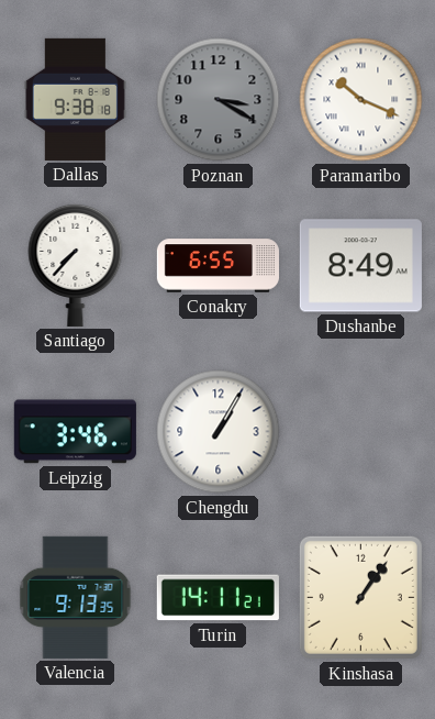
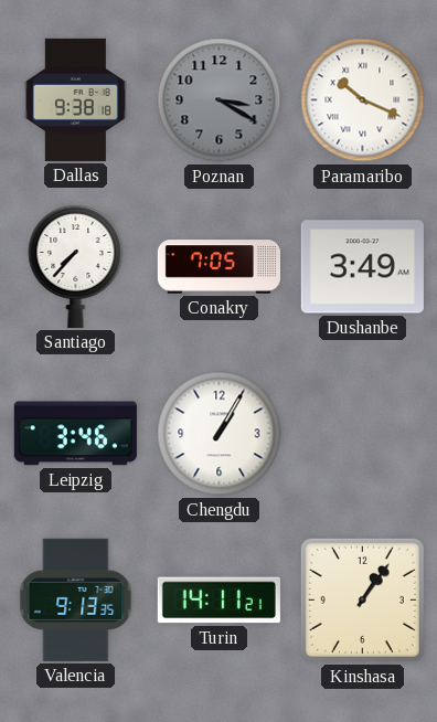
Conakry: 6:55 -> 7:05
Dushanbe: 8:49 -> 3:49
